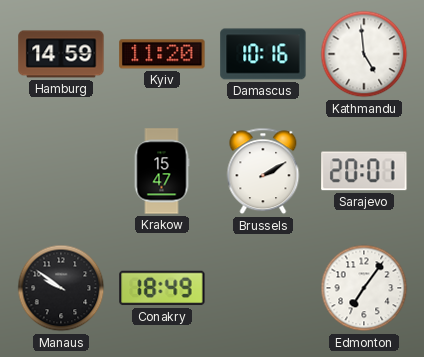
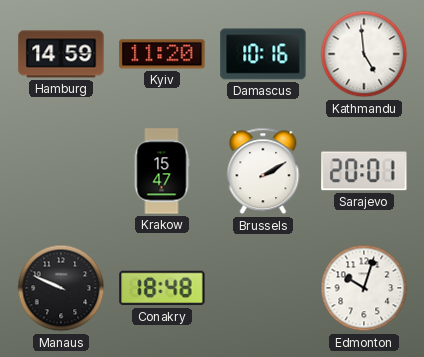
Manaus: 9:51 -> 9:49
Conakry: 18:49 -> 18:48
Edmonton: 7:06 -> 10:03
